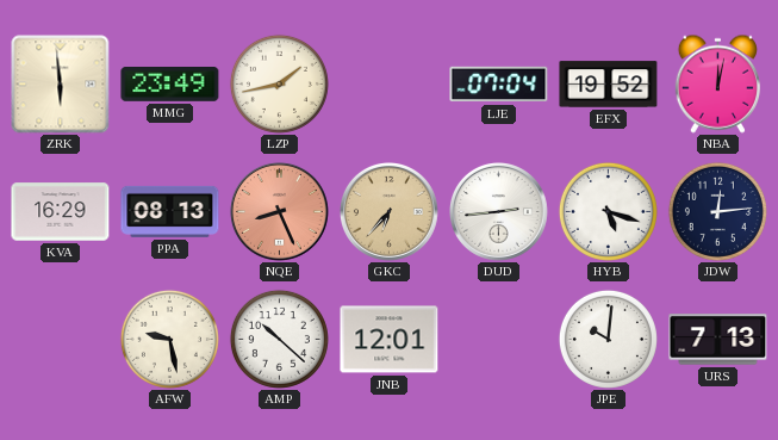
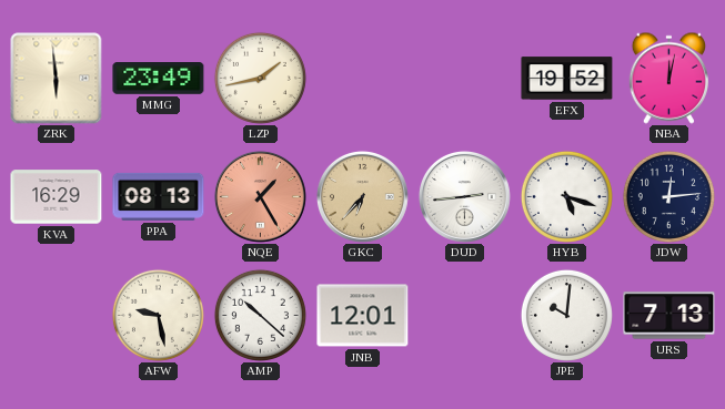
LJE: 07:04 -> none
NQE: 8:26 -> 1:25
